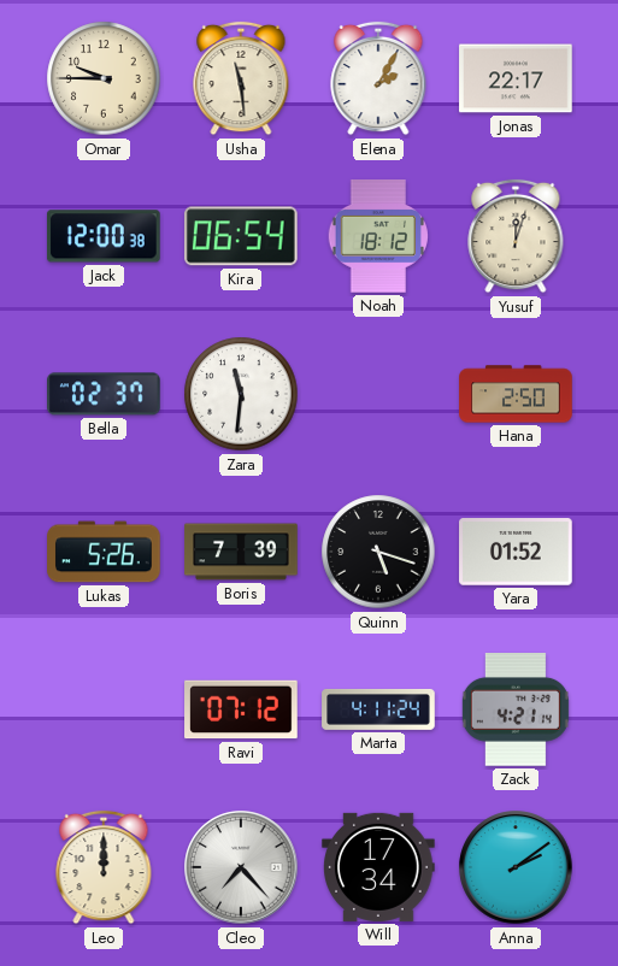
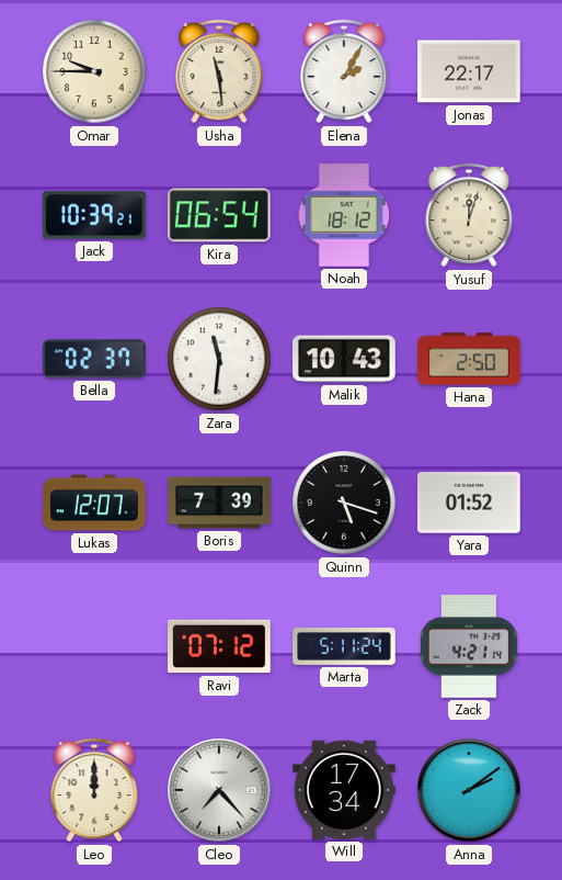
Jack: 12:00 -> 10:39
Malik: none -> 10:43
Lukas: 5:26 -> 12:07
Marta: 4:11 -> 5:11
